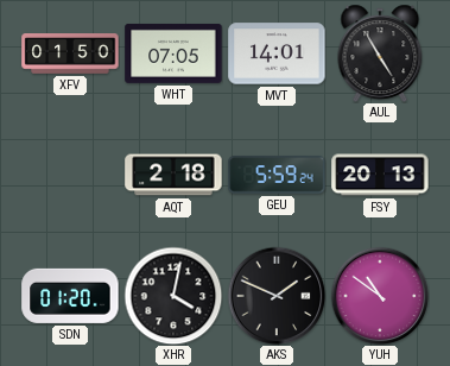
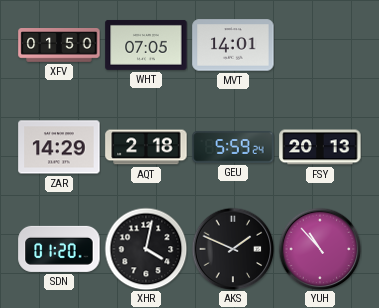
AUL: 4:55 -> none
ZAR: none -> 14:29
YUH: 10:51 -> 10:53
